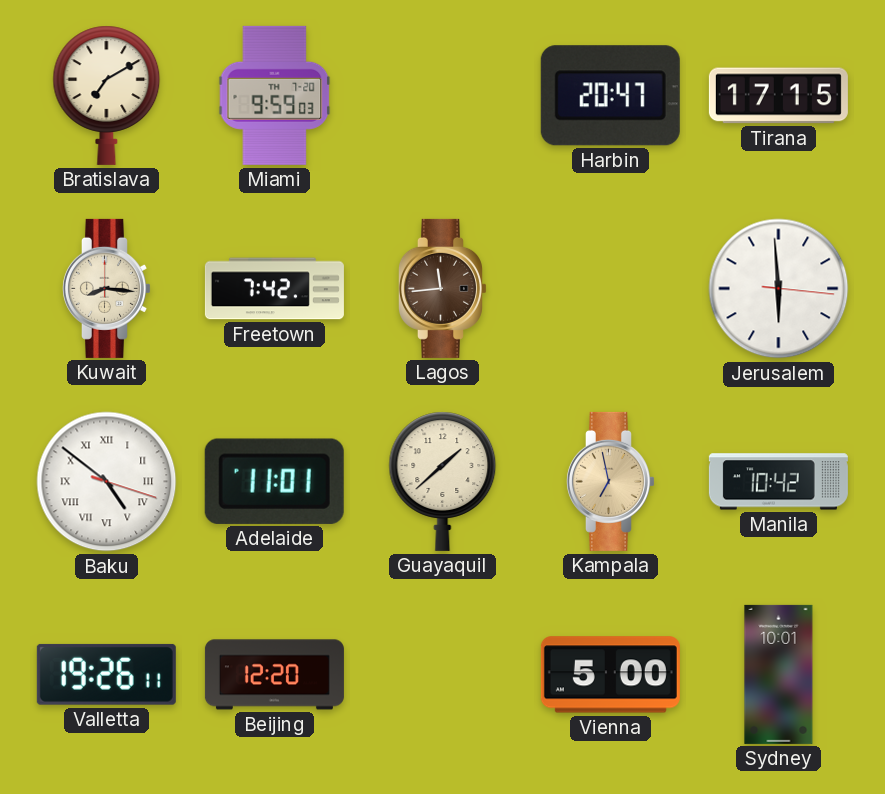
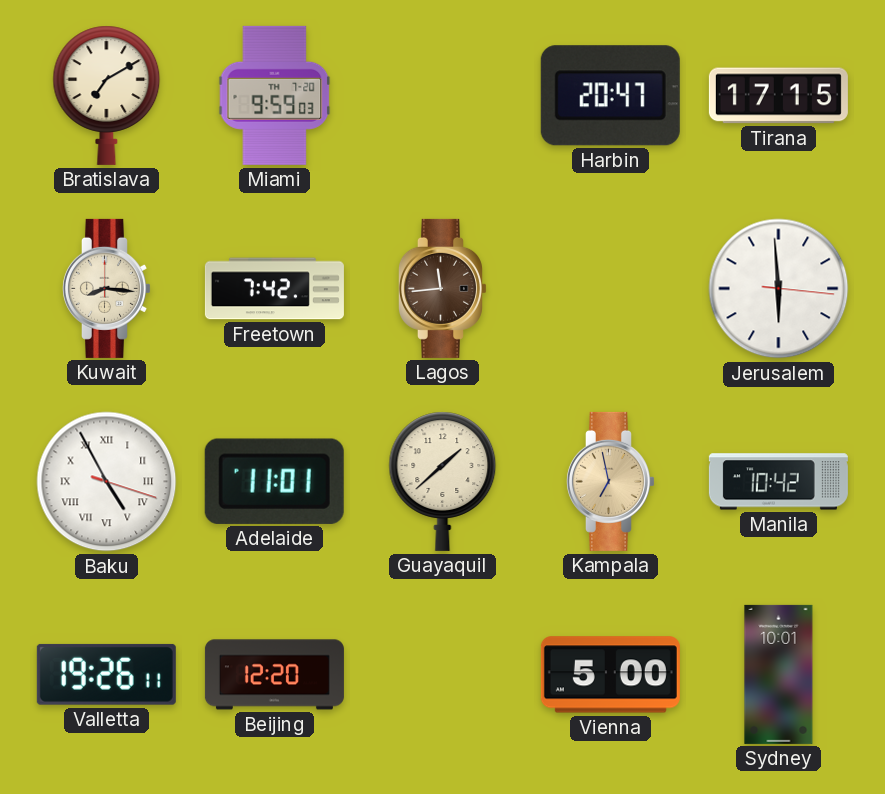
Baku: 4:51 -> 4:55
